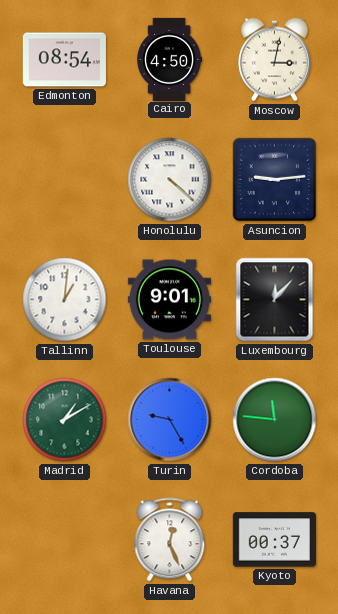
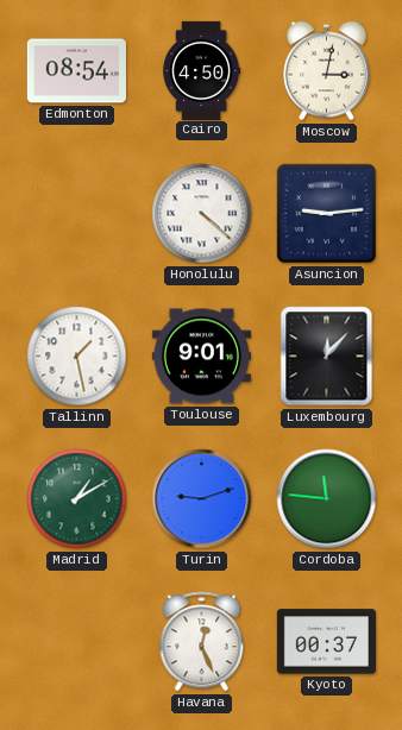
Tallinn: 1:01 -> 1:28
Turin: 9:25 -> 9:12
